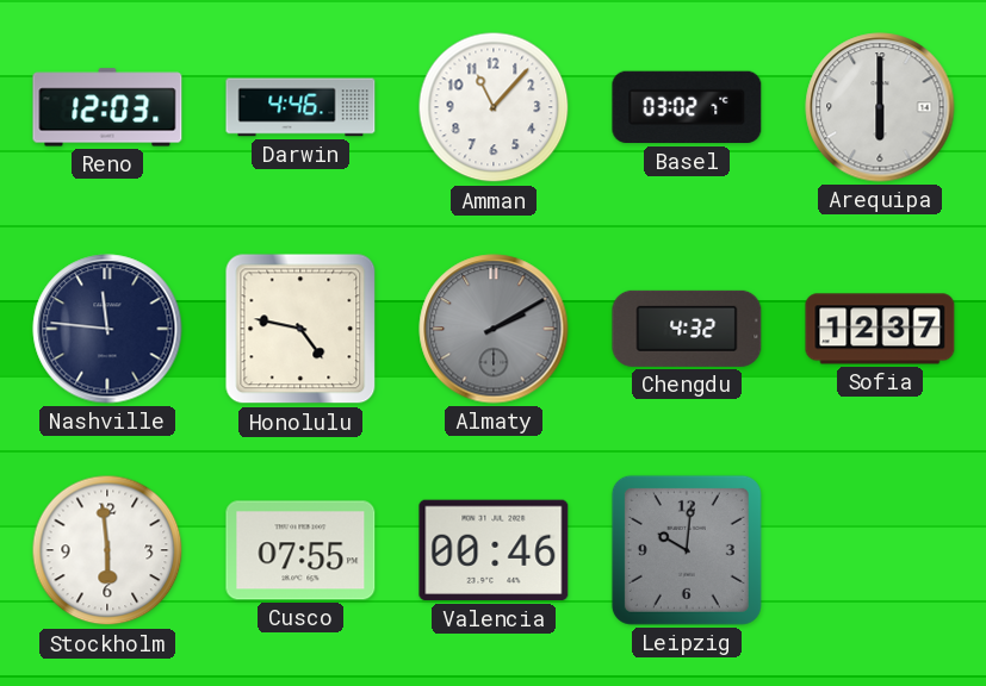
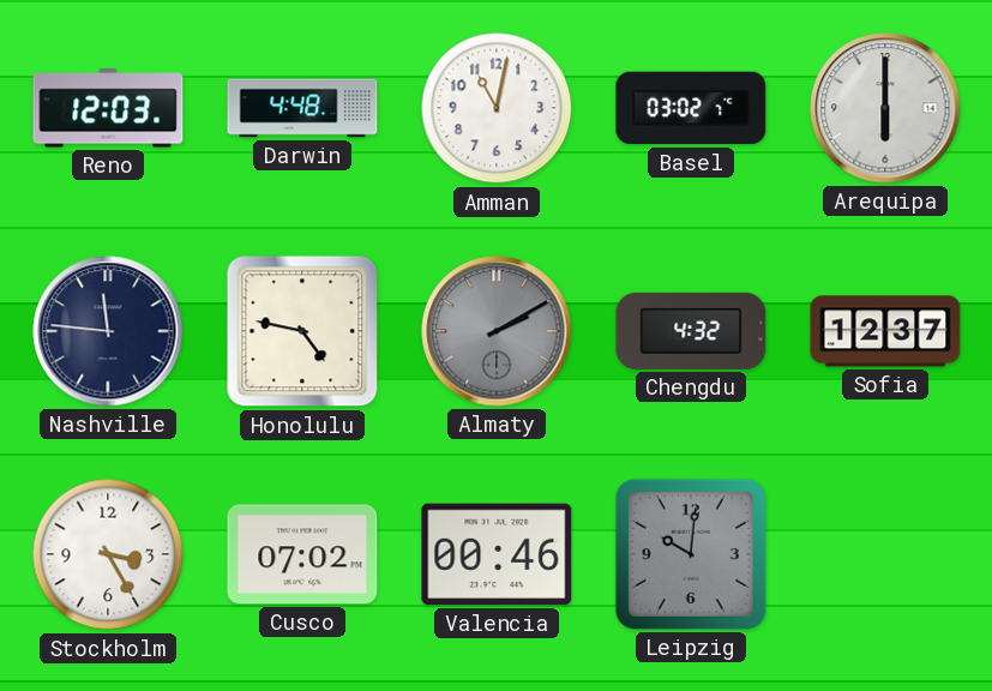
Darwin: 4:46 -> 4:48
Amman: 11:07 -> 11:02
Stockholm: 5:59 -> 3:25
Cusco: 07:55 -> 07:02
